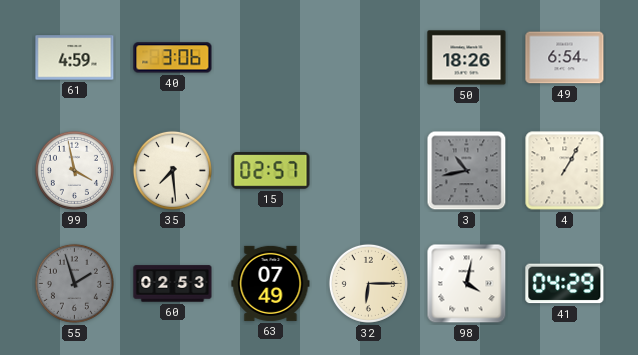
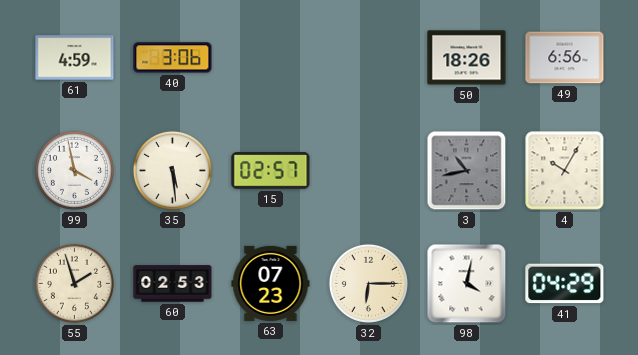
49: 6:54 -> 6:56
35: 7:29 -> 5:29
4: 1:05 -> 10:05
55 dial: grey -> cream
63: 07:49 -> 07:23
